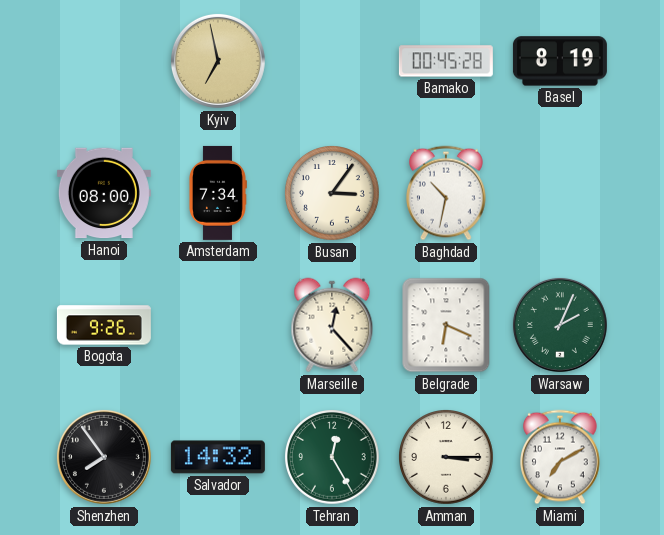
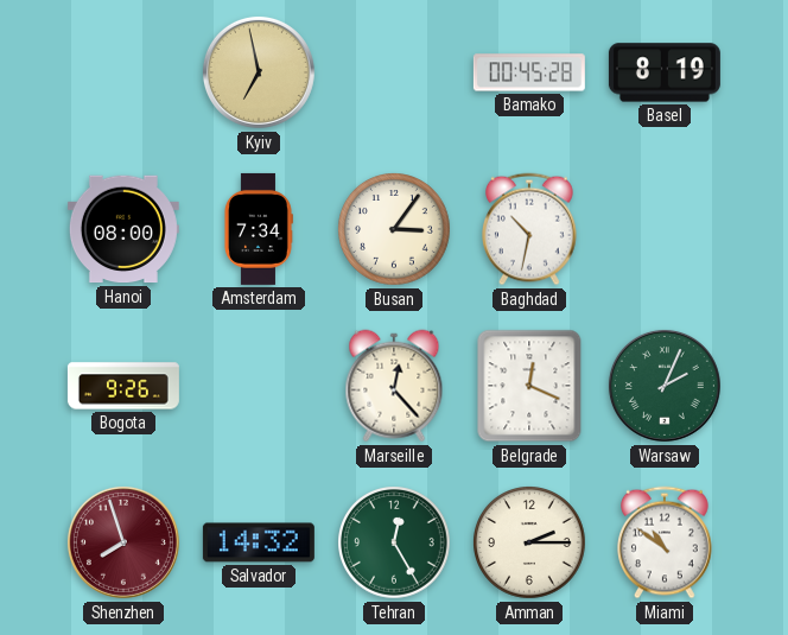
Belgrade: 6:19 -> 12:19
Shenzhen: 7:54 -> 7:57
Shenzhen dial: black -> burgundy
Amman: 3:15 -> 2:15
Miami: 7:10 -> 10:51
